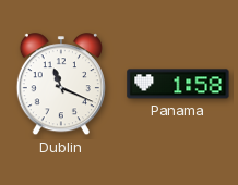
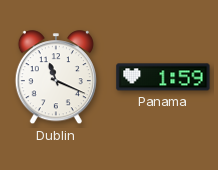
Panama: 1:58 -> 1:59
